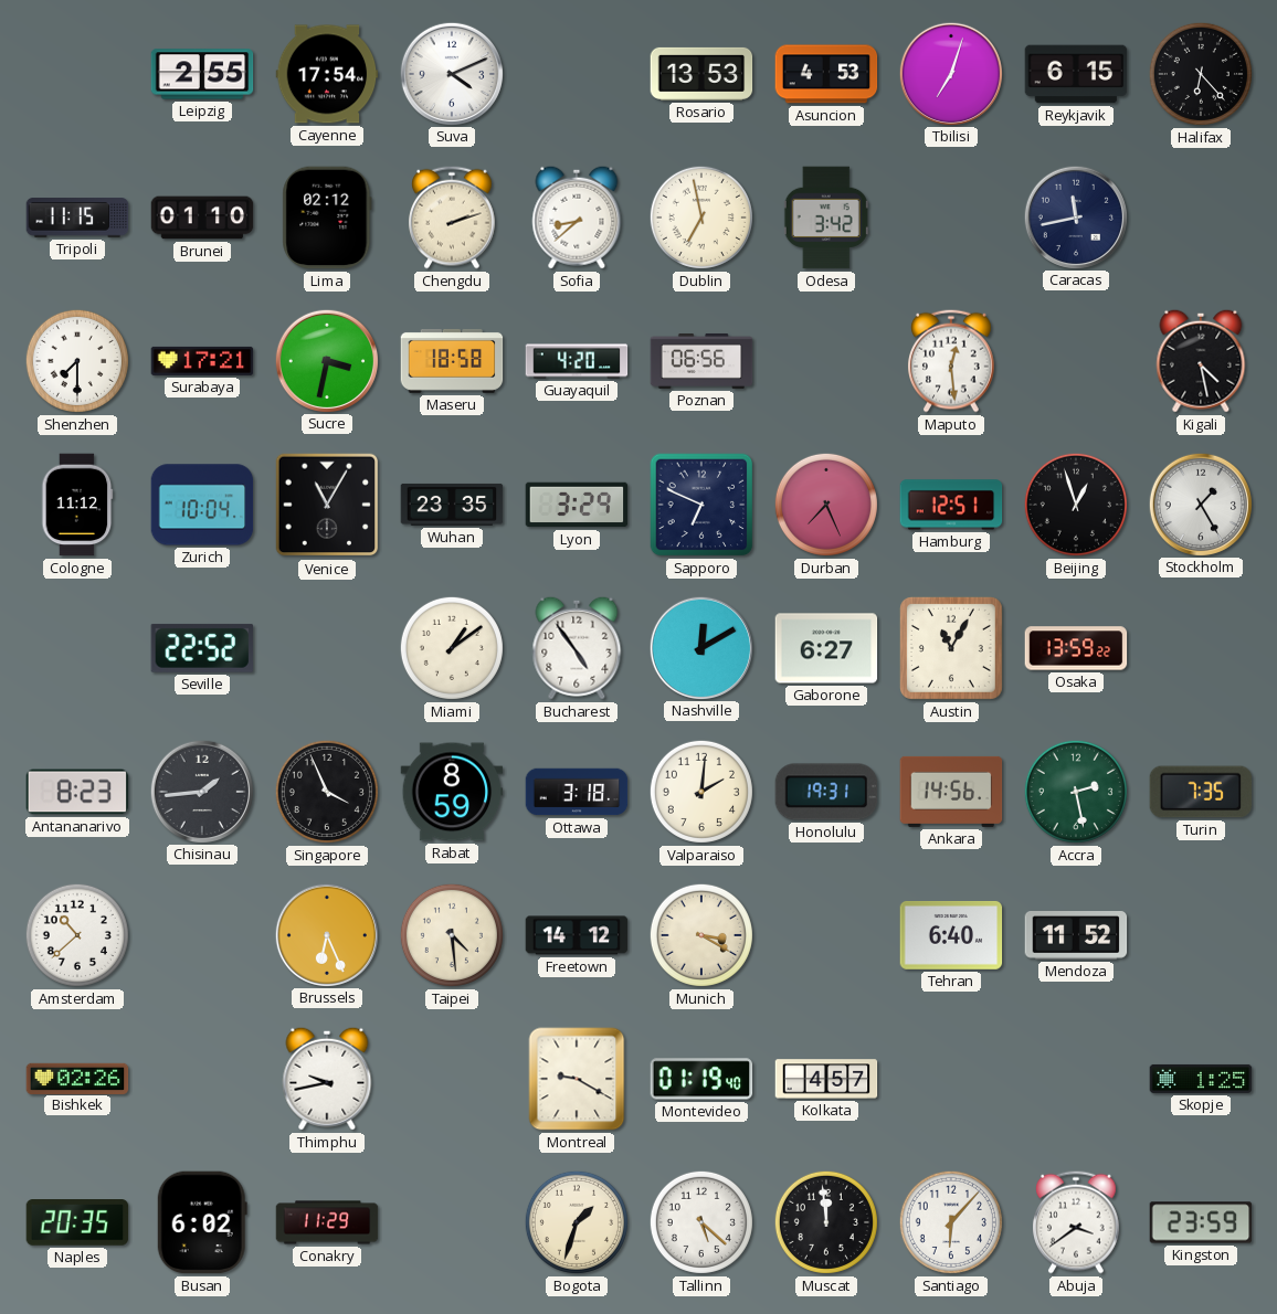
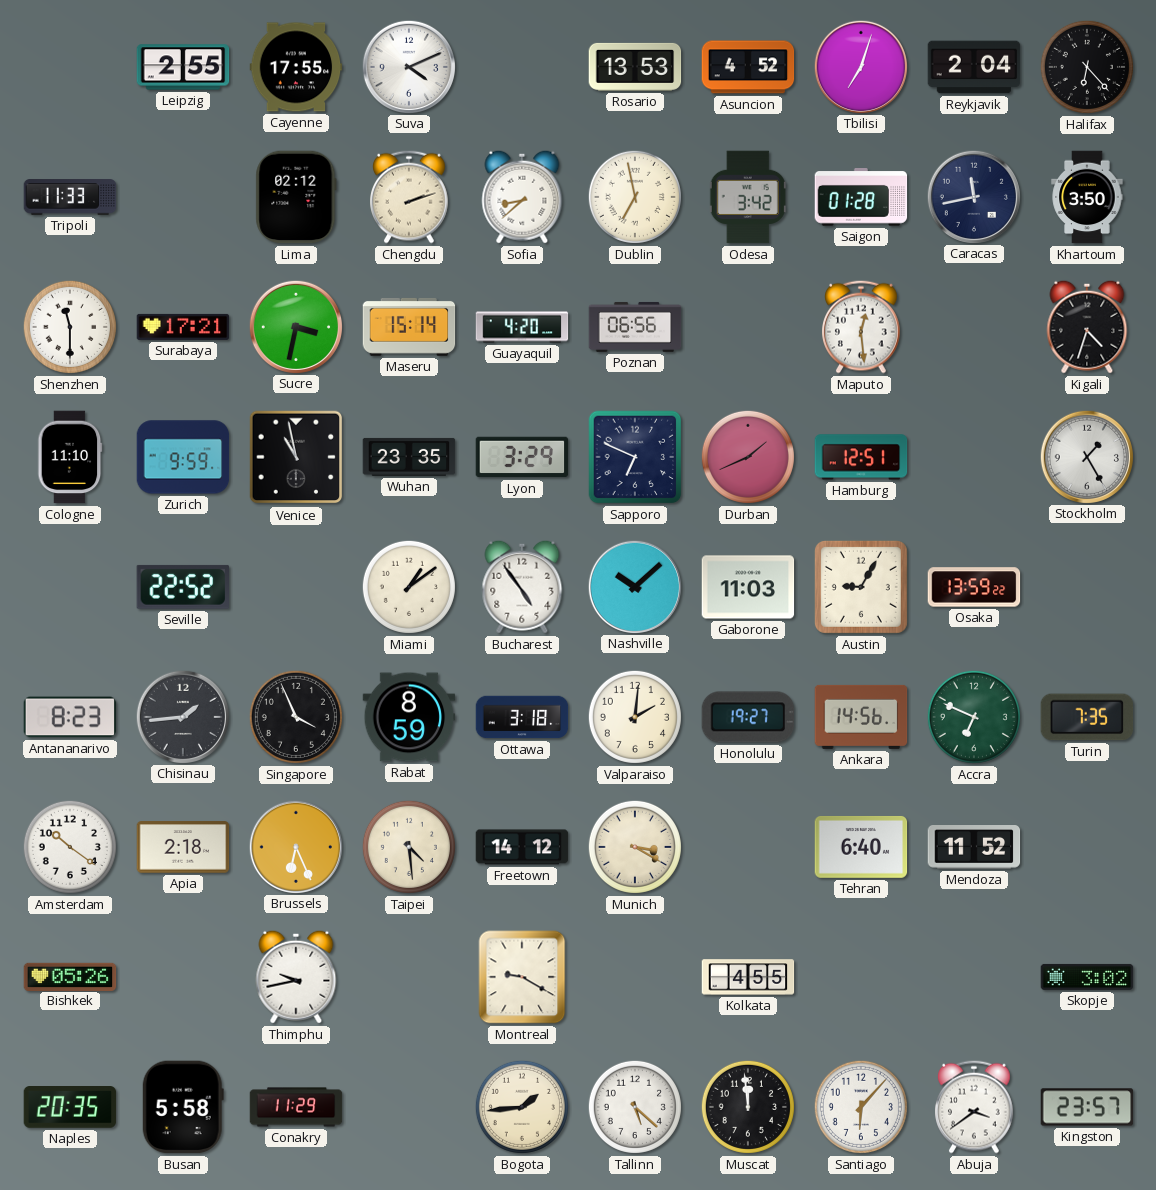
Cayenne: 17:54 -> 17:55
Asuncion: 4:53 -> 4:52
Reykjavik: 6:15 -> 2:04
Tripoli: 11:15 -> 11:33
Brunei: 01:10 -> none
Saigon: none -> 01:28
Khartoum: none -> 3:50
Shenzhen: 7:30 -> 11:30
Maseru: 18:58 -> 15:14
Kigali: 4:28 -> 4:33
Cologne: 11:12 -> 11:10
Zurich: 10:04 -> 9:59
Venice: 11:05 -> 10:58
Durban: 7:26 -> 1:41
Beijing: 12:57 -> none
Nashville: 12:10 -> 10:08
Gaborone: 6:27 -> 11:03
Austin: 11:05 -> 9:05
Honolulu: 19:31 -> 19:27
Accra: 2:28 -> 6:49
Amsterdam: 10:38 -> 10:21
Apia: none -> 2:18
Bishkek: 02:26 -> 05:26
Montevideo: 01:19 -> none
Kolkata: 4:57 -> 4:55
Skopje: 1:25 -> 3:02
Busan: 6:02 -> 5:58
Bogota: 1:33 -> 1:44
Kingston: 23:59 -> 23:57
